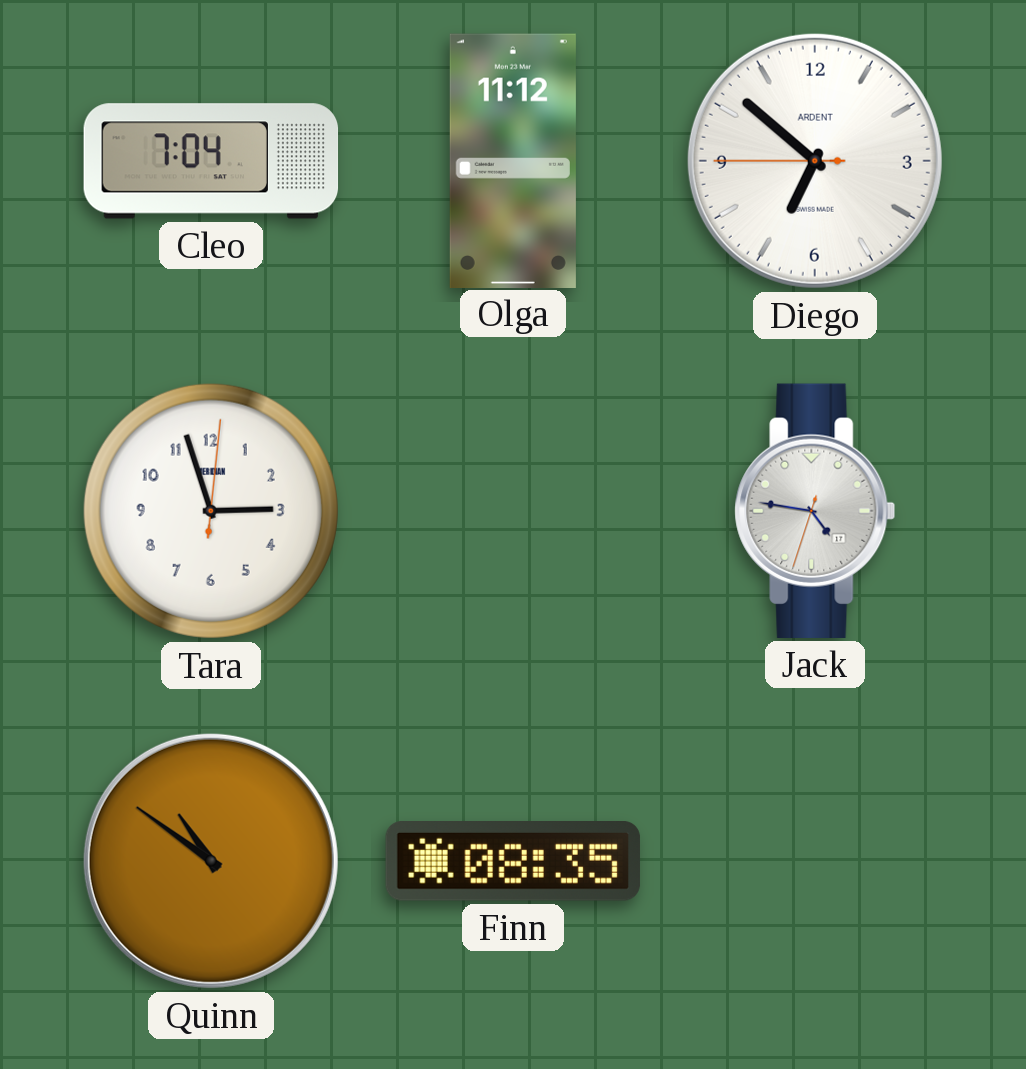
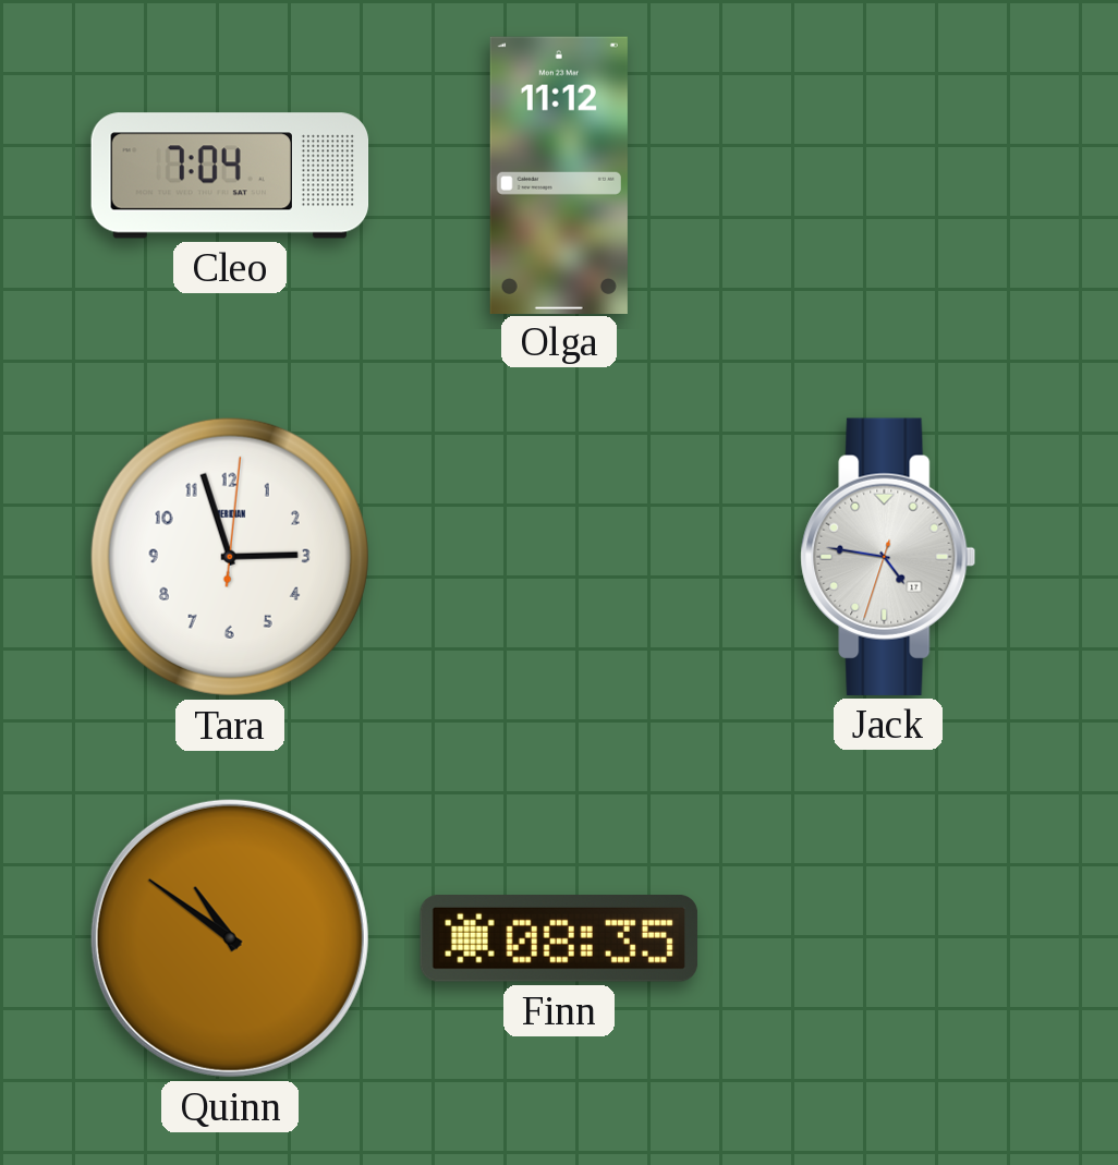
Diego: 6:51 -> none
